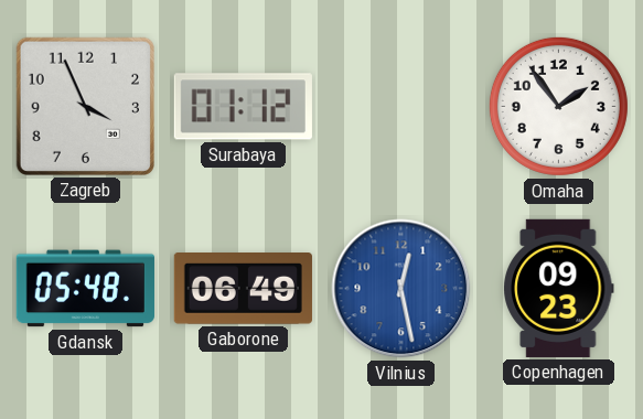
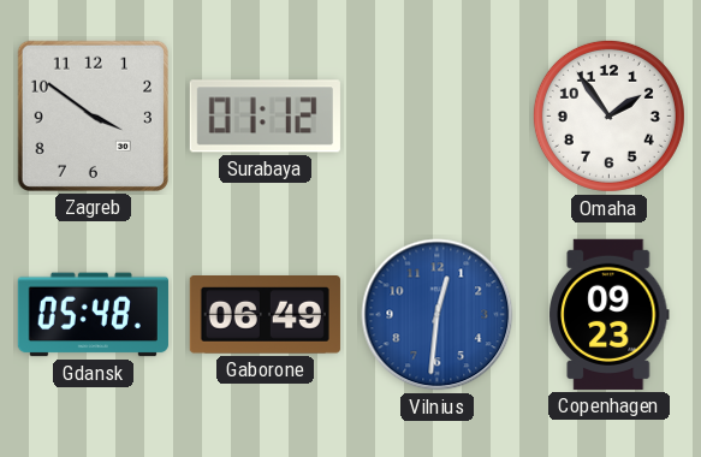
Zagreb: 3:56 -> 3:51
Vilnius: 12:28 -> 12:31
